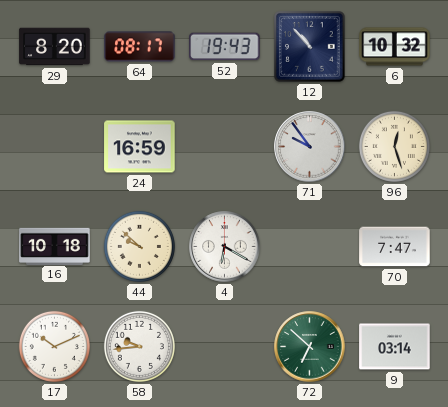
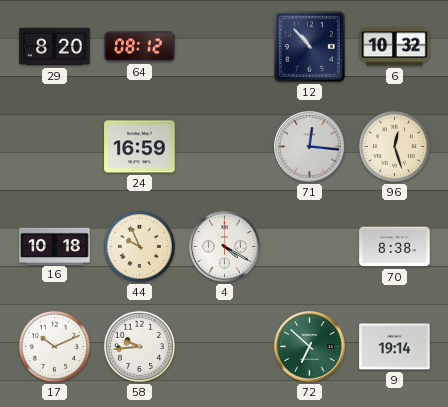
64: 08:17 -> 08:12
52: 19:43 -> none
71: 9:54 -> 12:16
44: 9:52 -> 9:56
4: 6:20 -> 4:20
70: 7:47 -> 8:38
9: 03:14 -> 19:14
